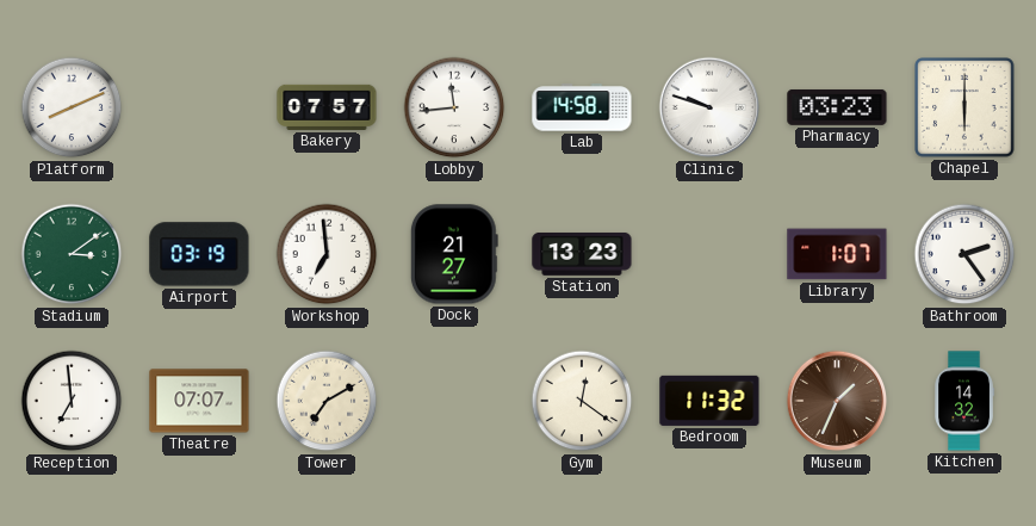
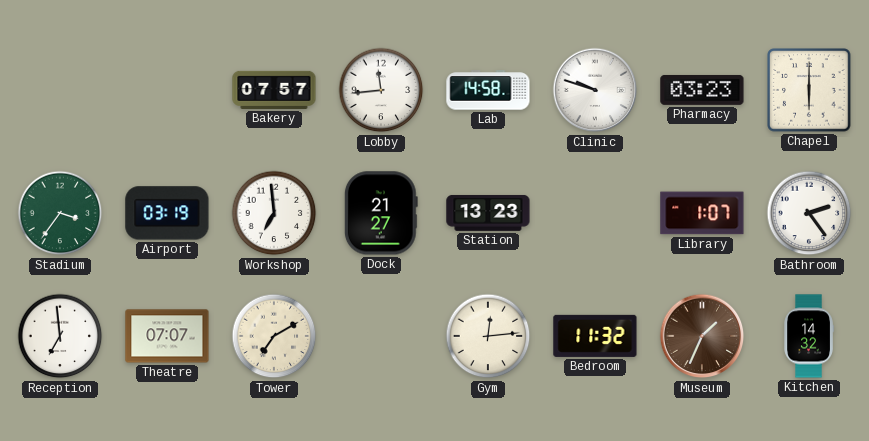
Platform: 8:11 -> none
Stadium: 3:09 -> 3:36
Gym: 12:21 -> 12:14
